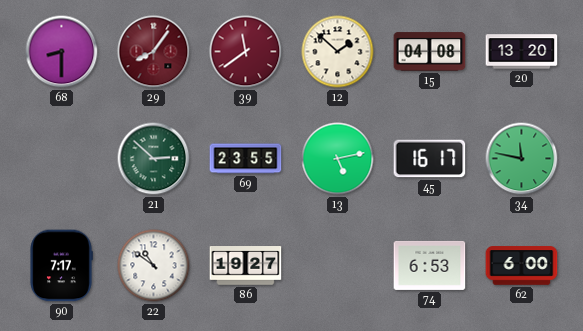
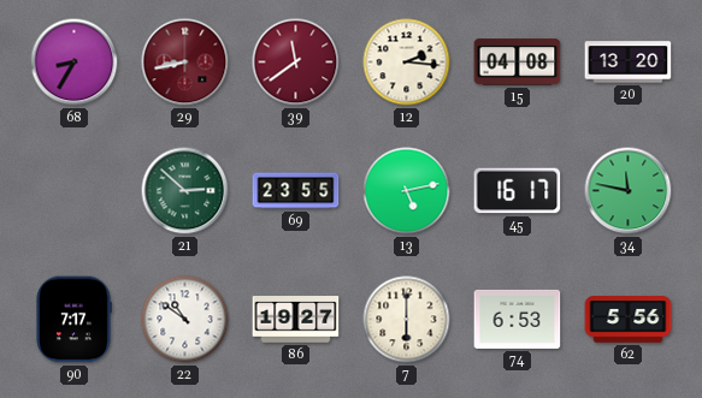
68: 8:30 -> 8:35
29: 8:06 -> 8:43
12: 1:52 -> 2:16
7: none -> 6:00
62: 6:00 -> 5:56
